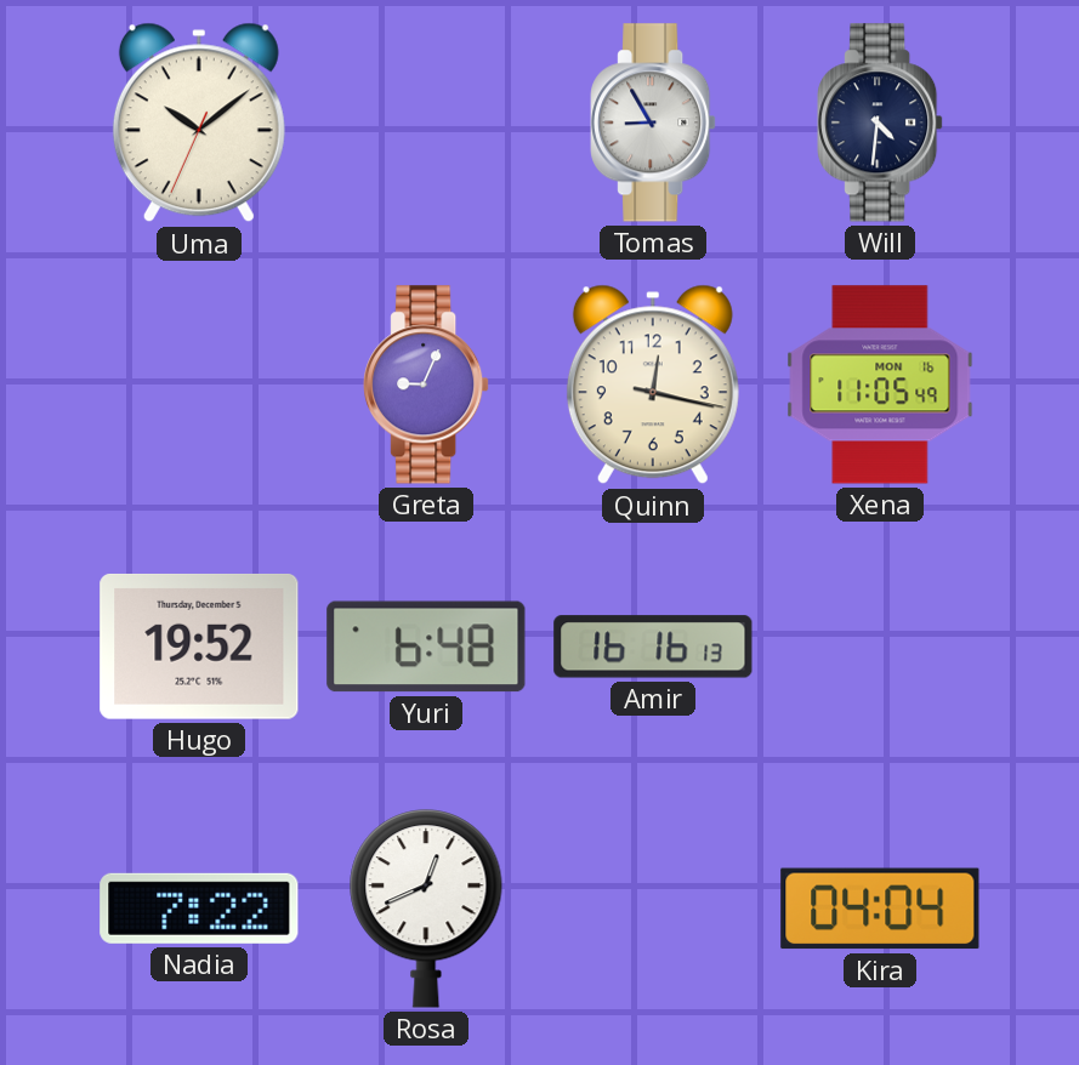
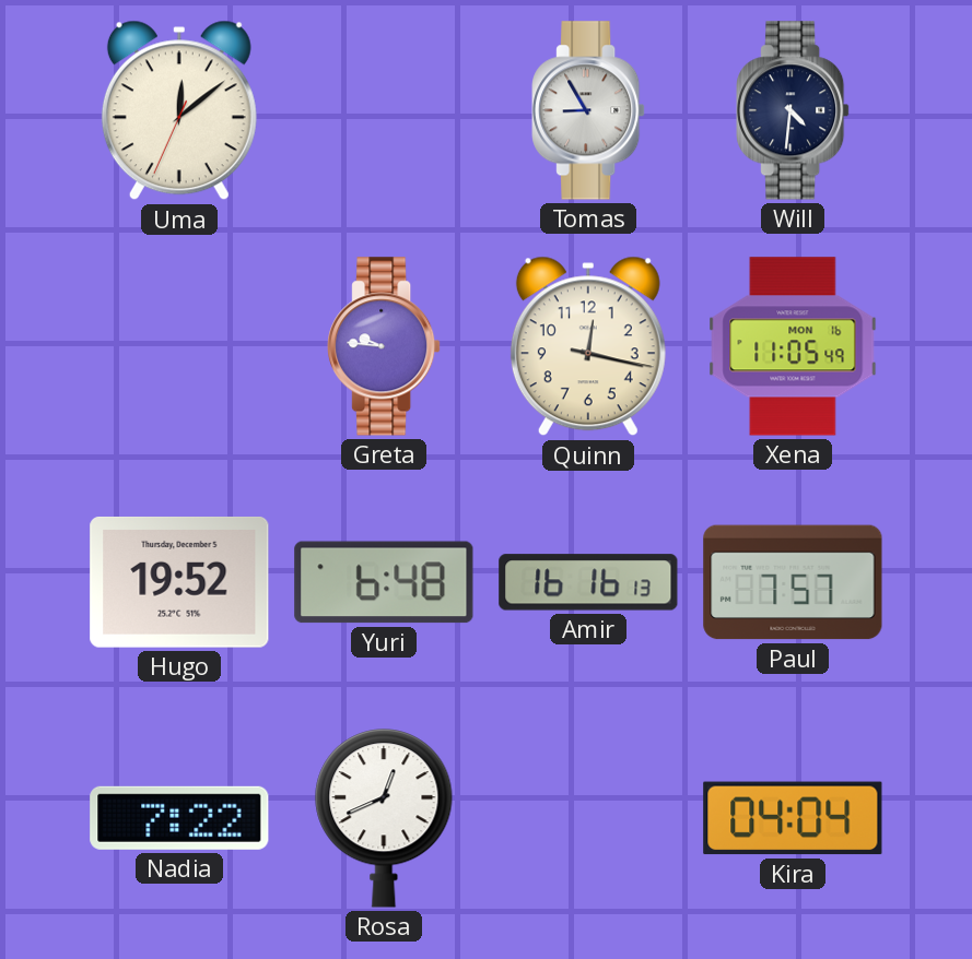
Uma: 10:08 -> 12:08
Greta: 9:04 -> 9:46
Paul: none -> 7:57
